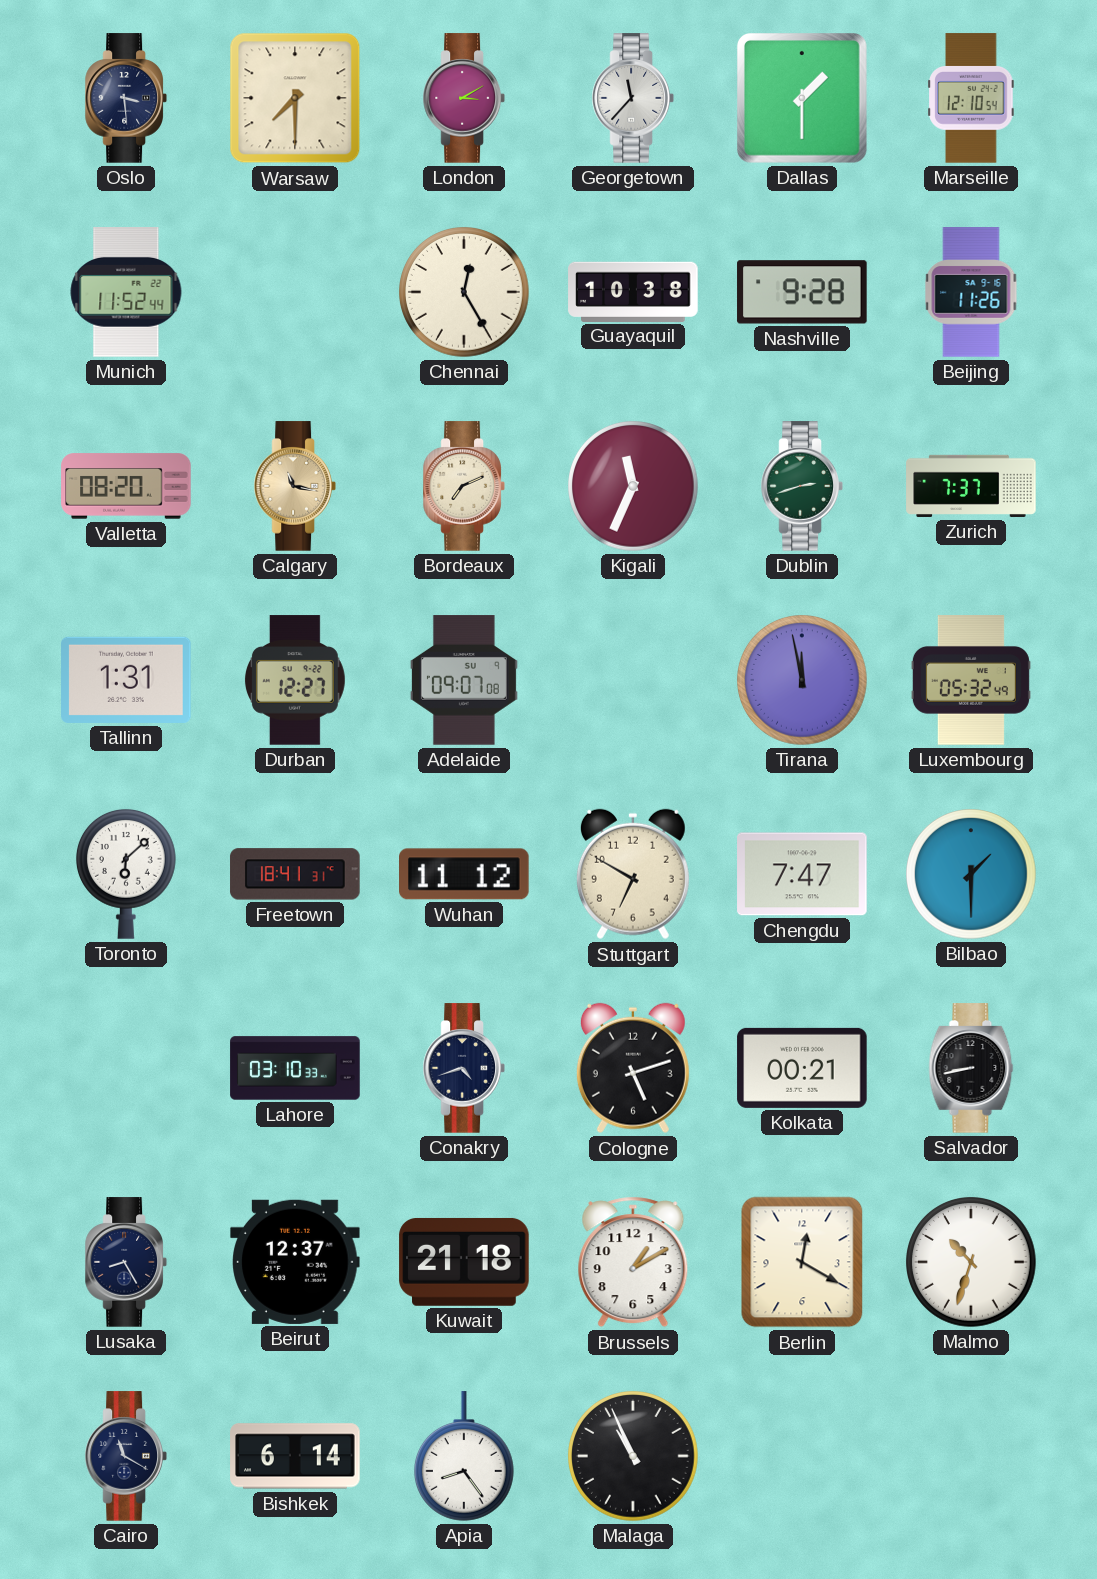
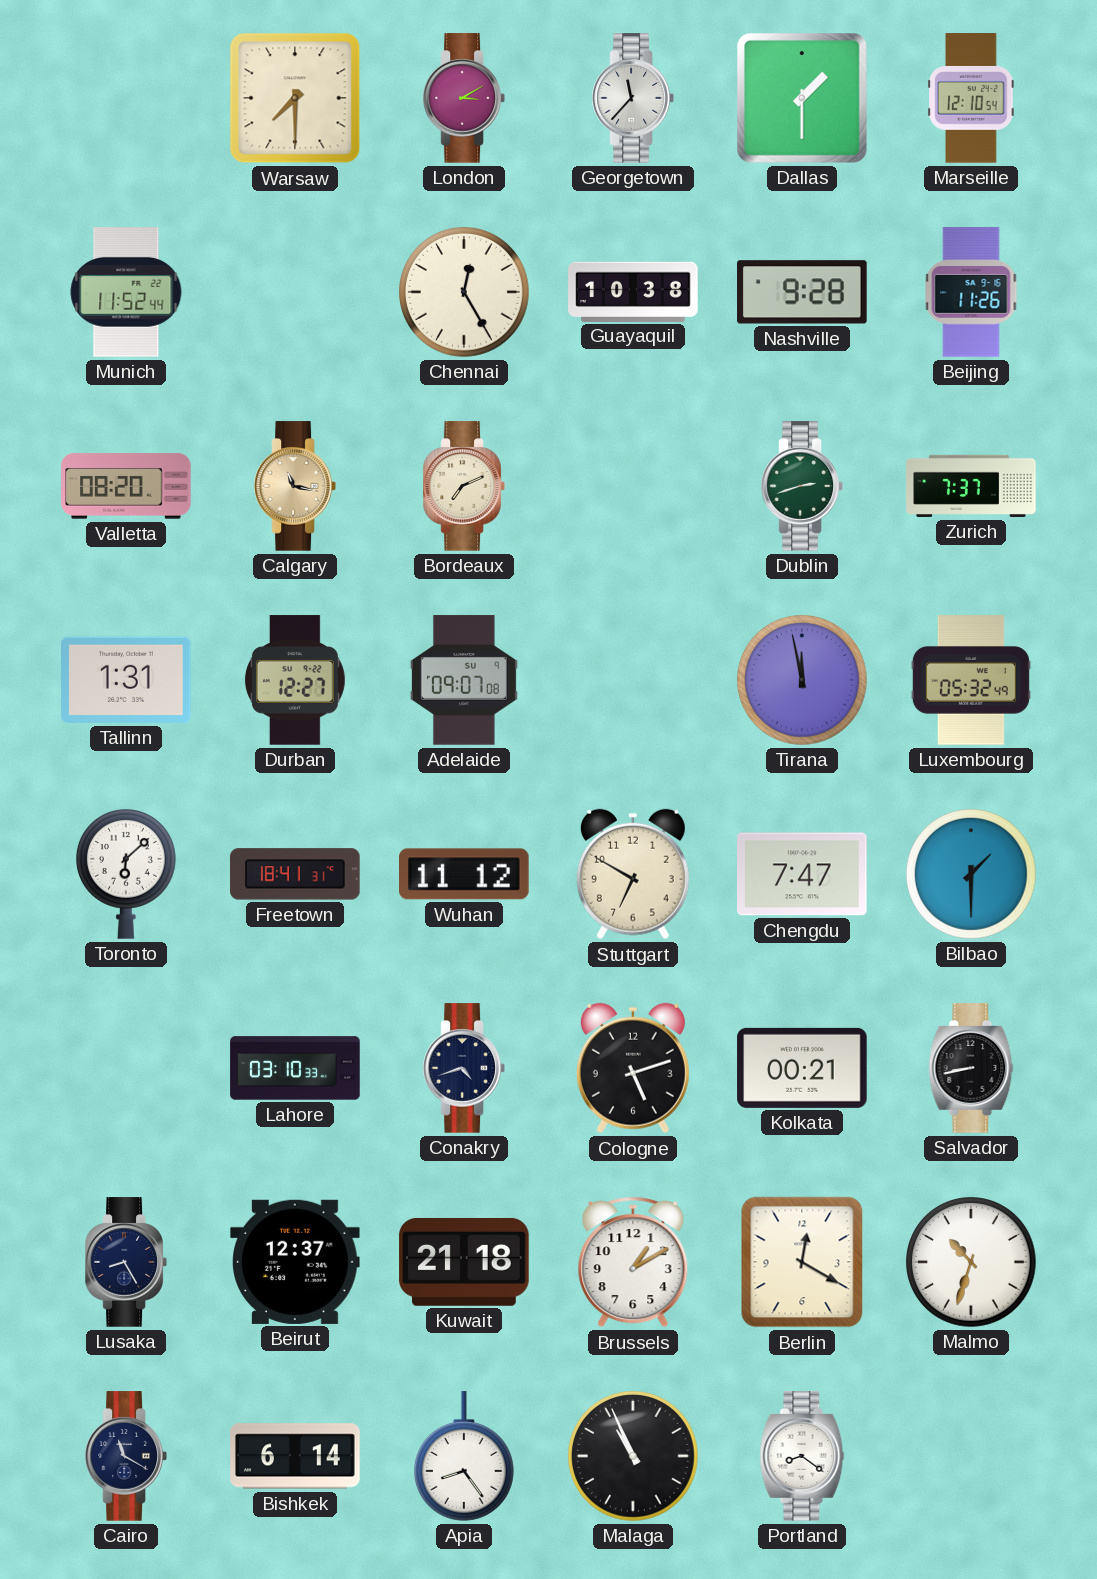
Oslo: 3:29 -> none
Kigali: 11:34 -> none
Portland: none -> 8:21
